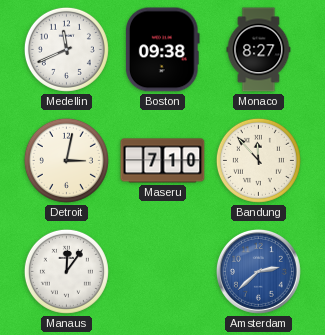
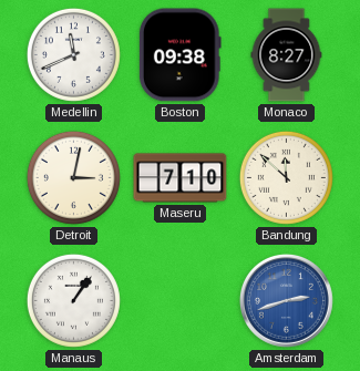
Bandung: 11:53 -> 11:52
Manaus: 12:06 -> 1:06
Amsterdam: 2:38 -> 2:42
